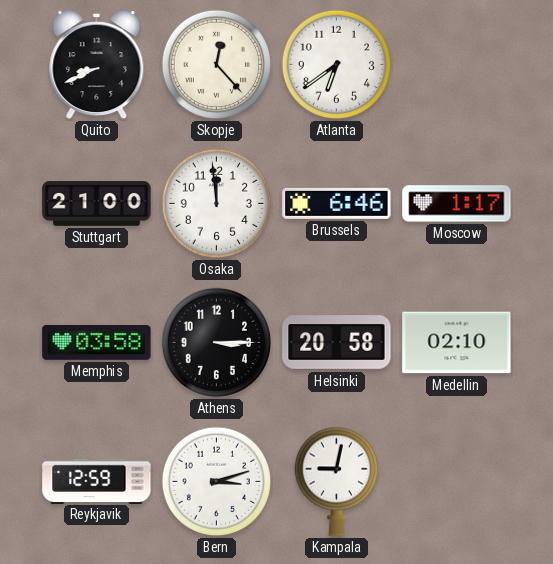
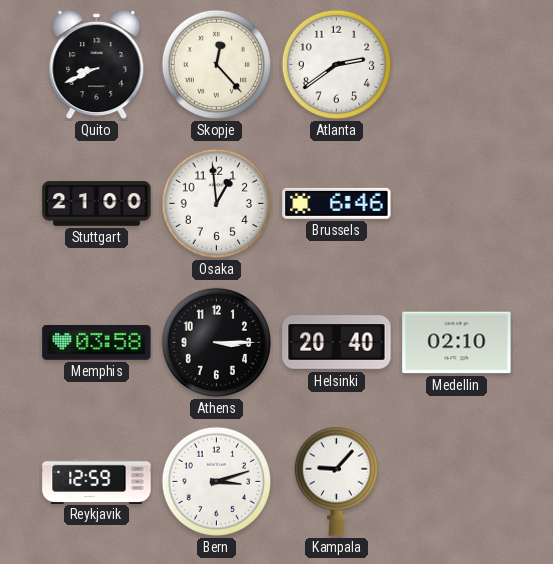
Atlanta: 6:39 -> 2:39
Osaka: 11:59 -> 12:59
Moscow: 1:17 -> none
Helsinki: 20:58 -> 20:40
Kampala: 9:02 -> 9:07
